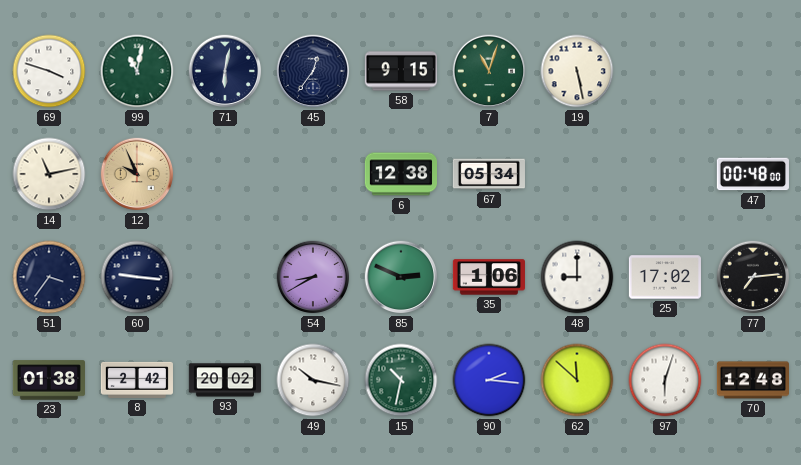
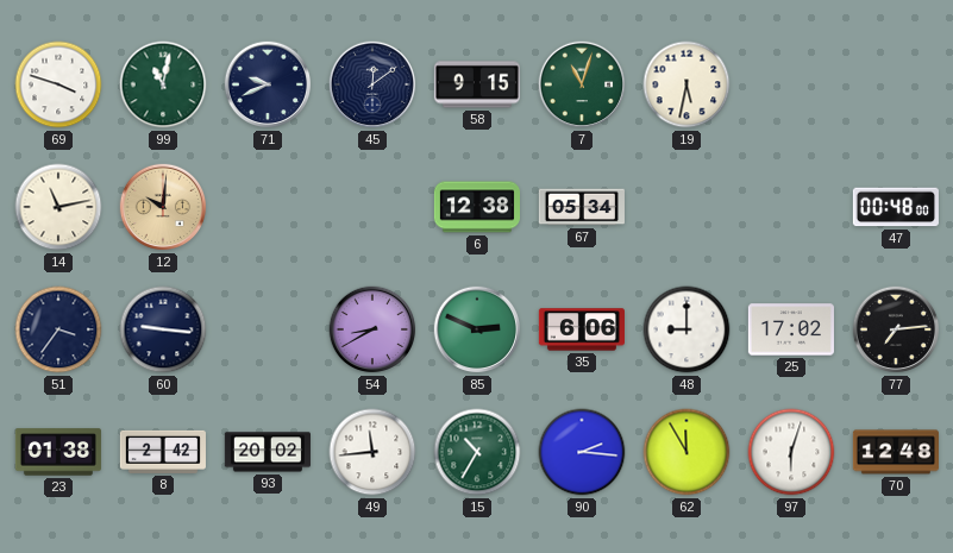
71: 6:02 -> 9:41
45: 12:36 -> 12:09
19: 5:28 -> 5:32
12: 9:56 -> 10:01
35: 1:06 -> 6:06
49: 10:17 -> 11:44
15: 10:32 -> 10:35
62: 11:52 -> 11:55
